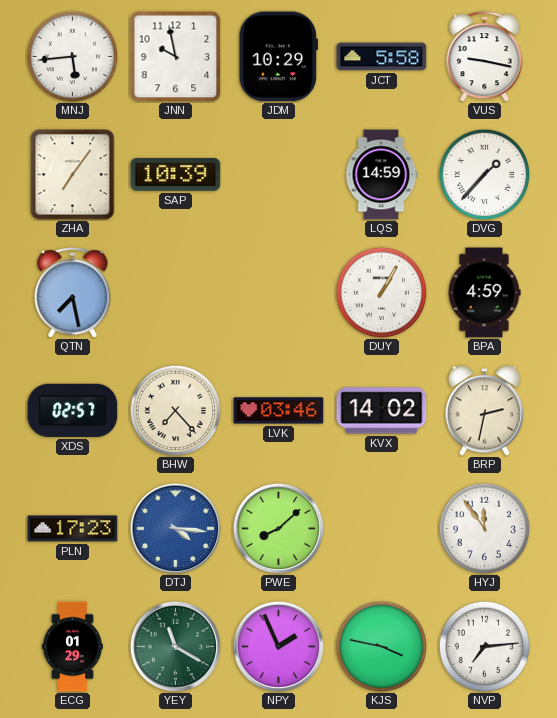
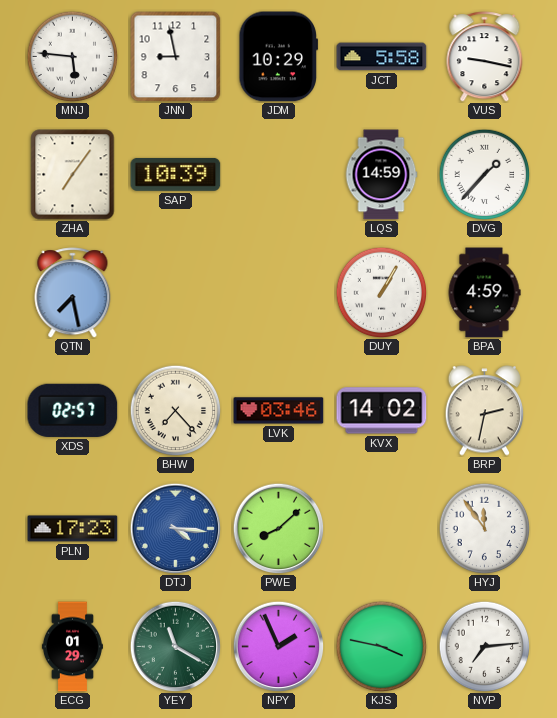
MNJ: 5:44 -> 5:46
JNN: 9:58 -> 8:58
